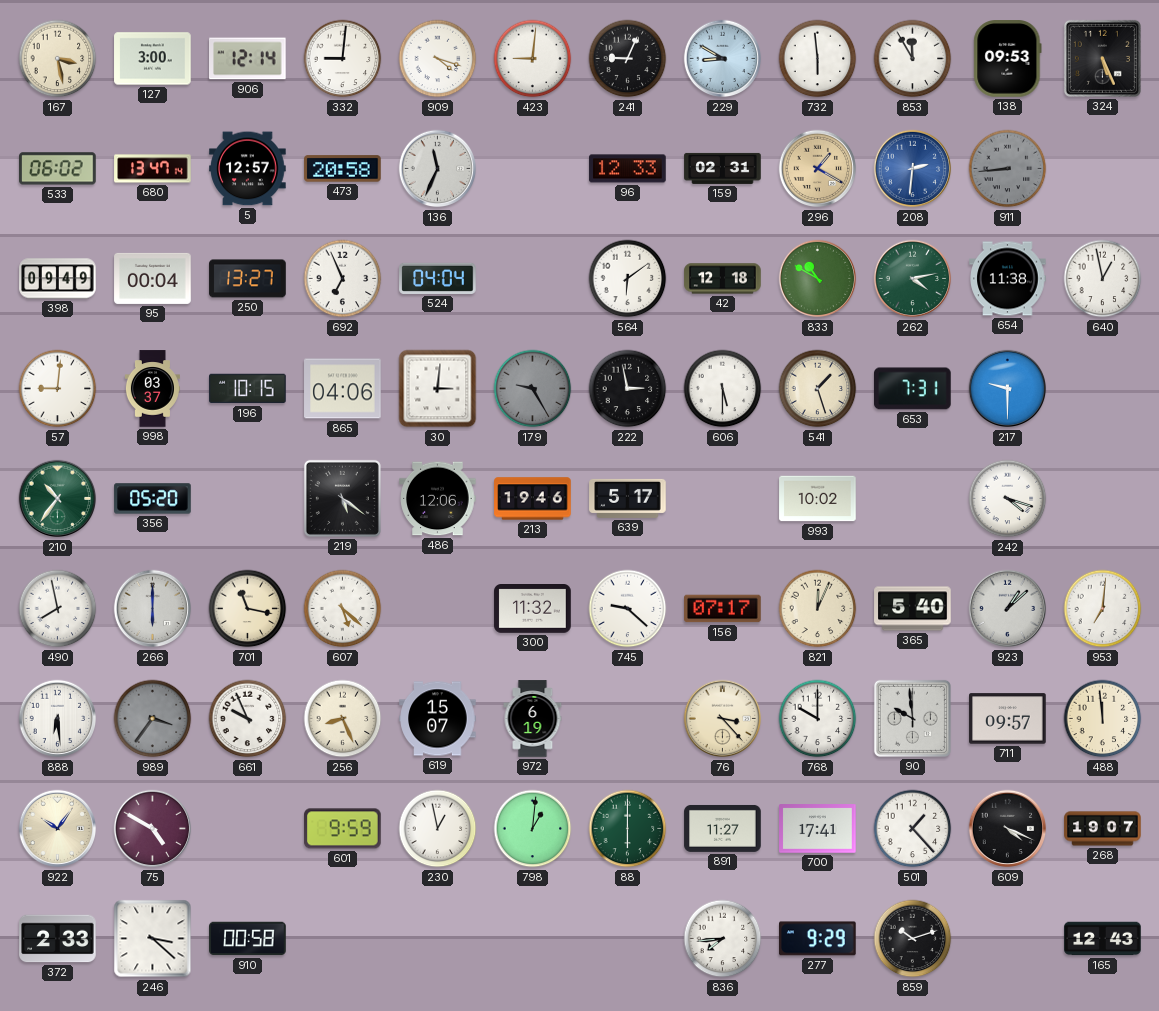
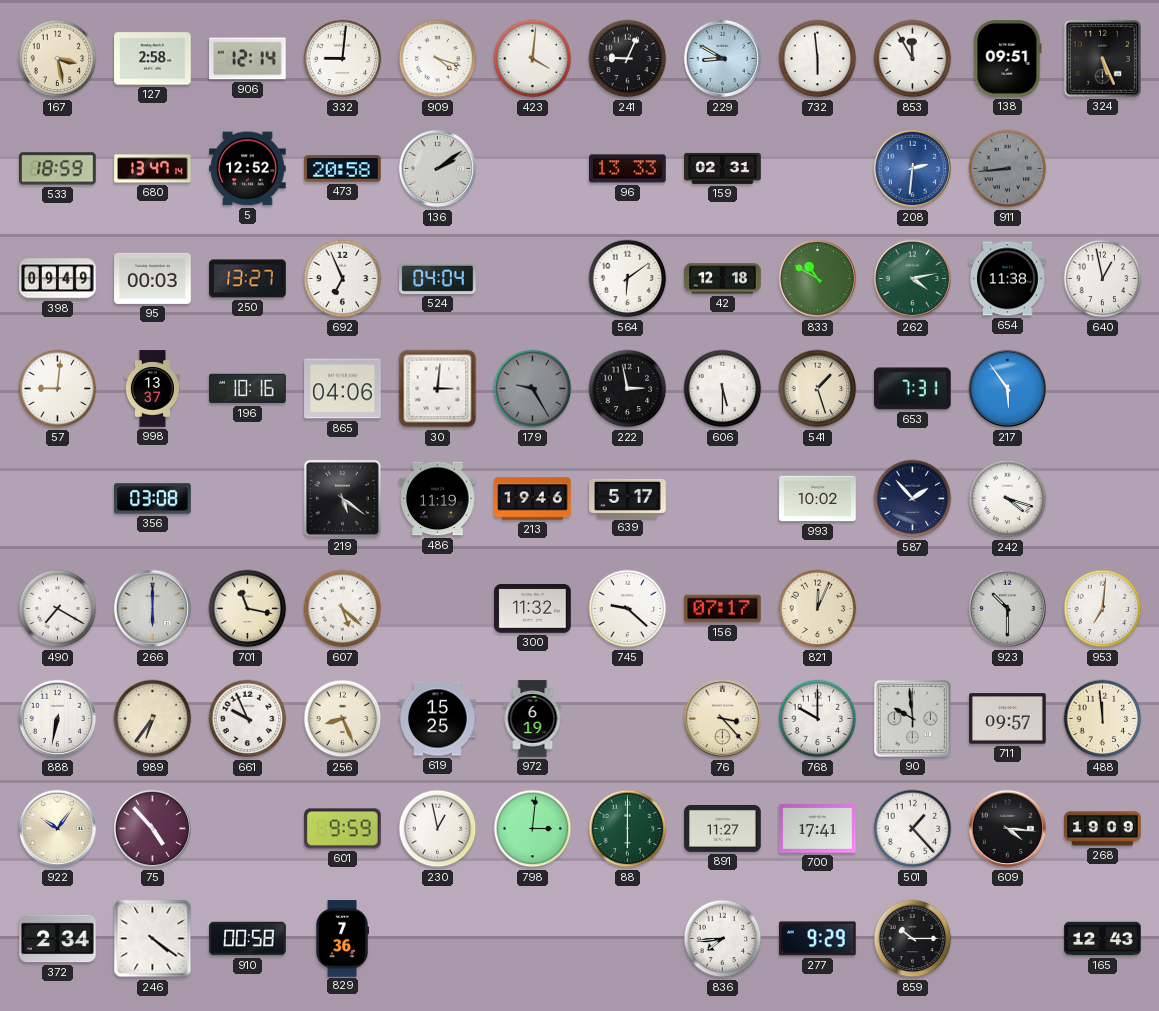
127: 3:00 -> 2:58
423: 9:01 -> 4:01
138: 09:53 -> 09:51
533: 06:02 -> 18:59
5: 12:57 -> 12:52
136: 11:34 -> 2:09
96: 12:33 -> 13:33
296: 1:20 -> none
95: 00:04 -> 00:03
998: 03:37 -> 13:37
196: 10:15 -> 10:16
217: 9:30 -> 5:54
210: 10:36 -> none
356: 05:20 -> 03:08
486: 12:06 -> 11:19
587: none -> 1:53
490: 7:58 -> 7:20
365: 5:40 -> none
923: 1:08 -> 10:30
888: 6:29 -> 6:32
989: 3:36 -> 6:36
989 dial: grey -> cream
619: 15:07 -> 15:25
75: 4:50 -> 4:53
798: 1:01 -> 3:01
609: 4:19 -> 4:16
268: 19:07 -> 19:09
372: 2:33 -> 2:34
246: 3:22 -> 4:21
829: none -> 7:36
859: 10:12 -> 10:15
